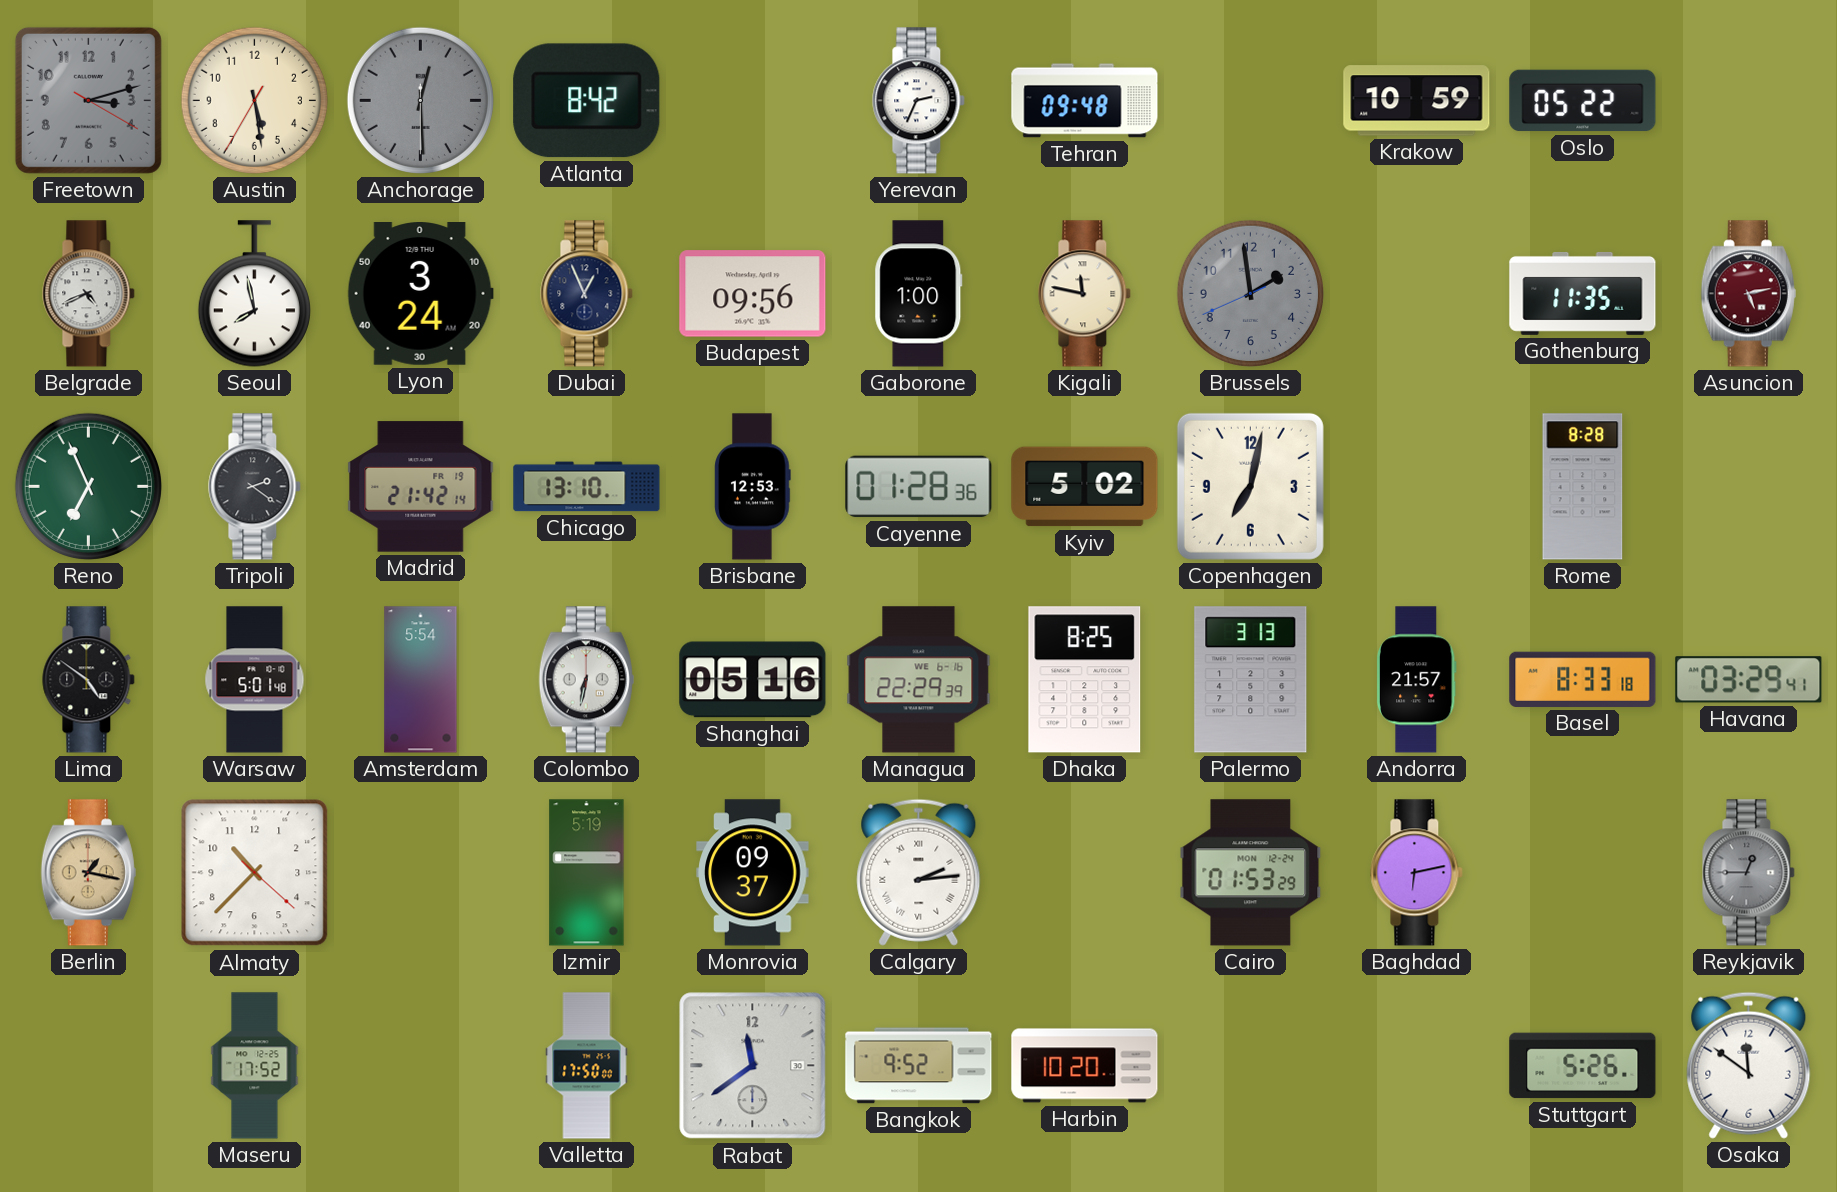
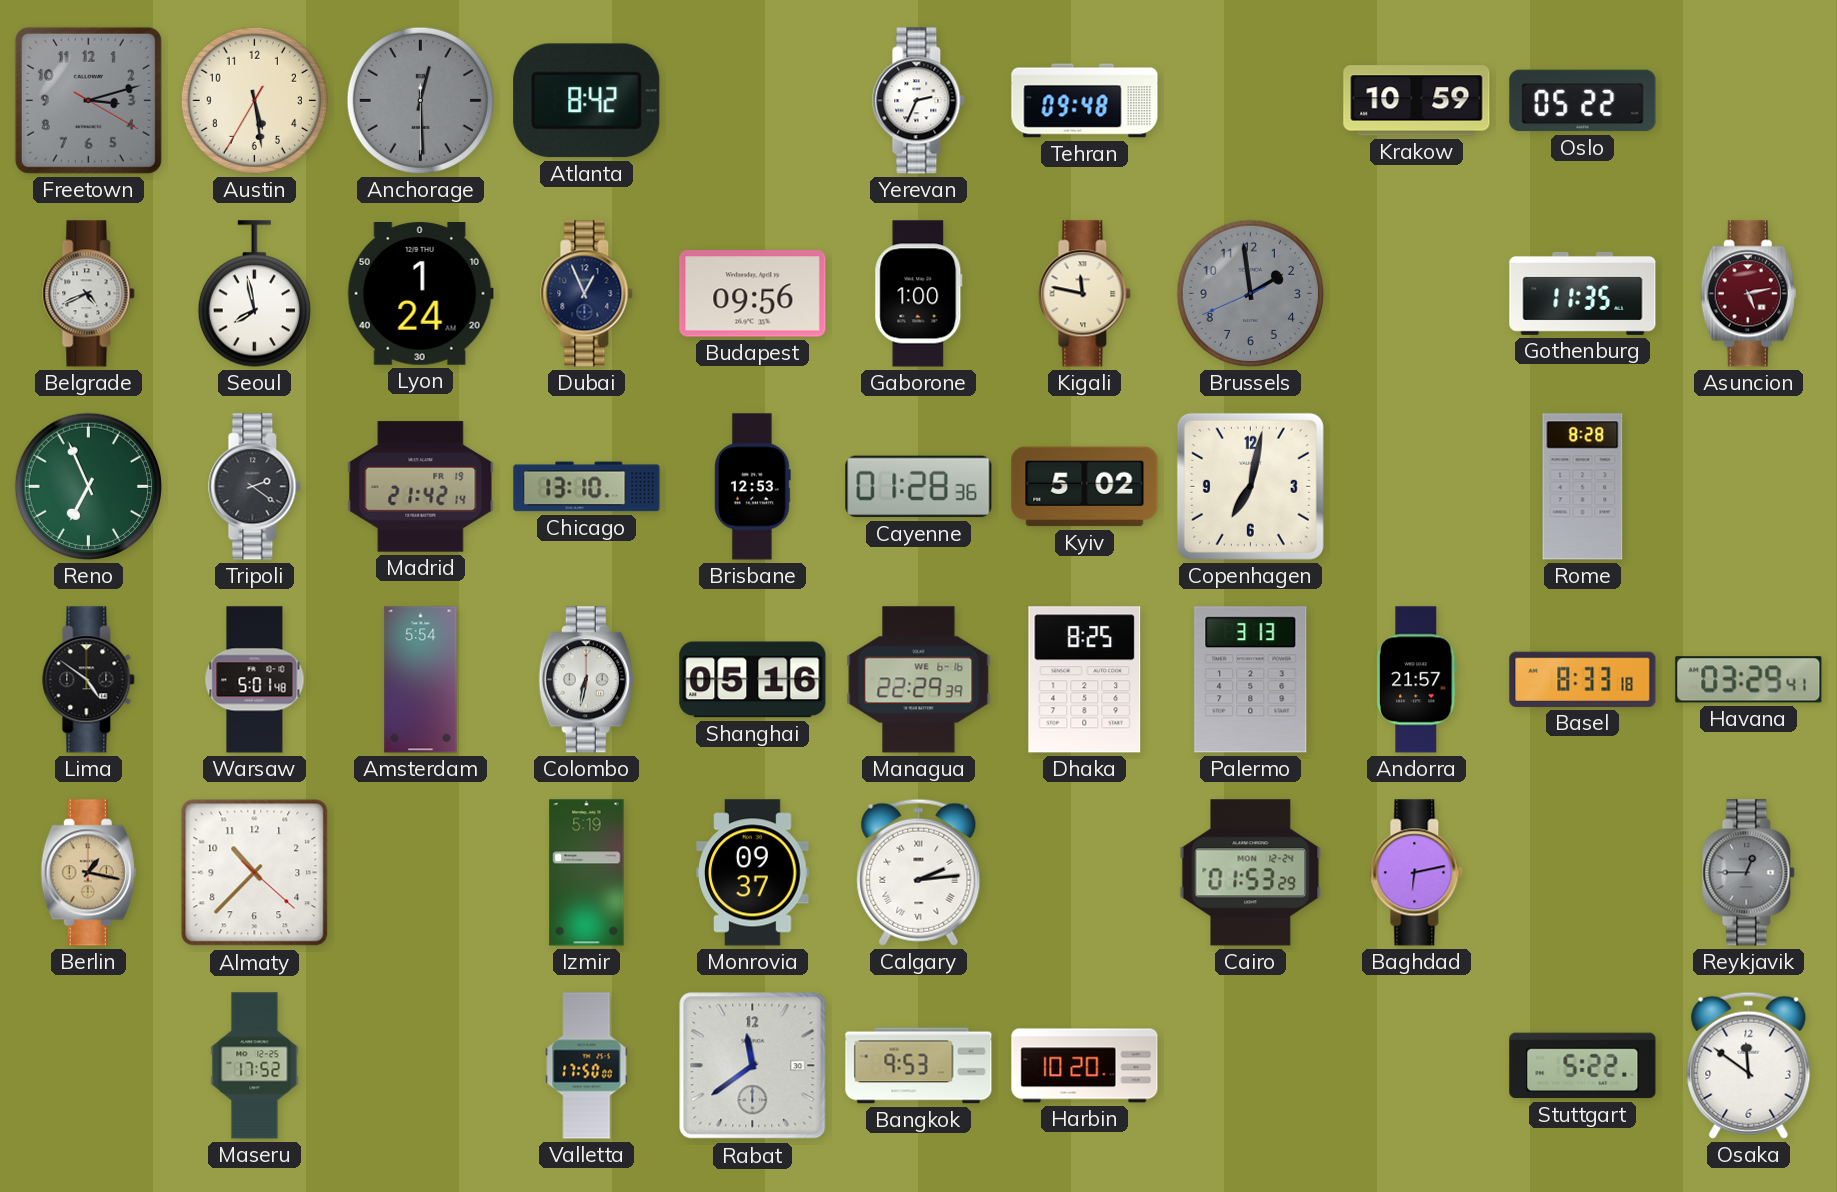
Lyon: 3:24 -> 1:24
Bangkok: 9:52 -> 9:53
Stuttgart: 5:26 -> 5:22
